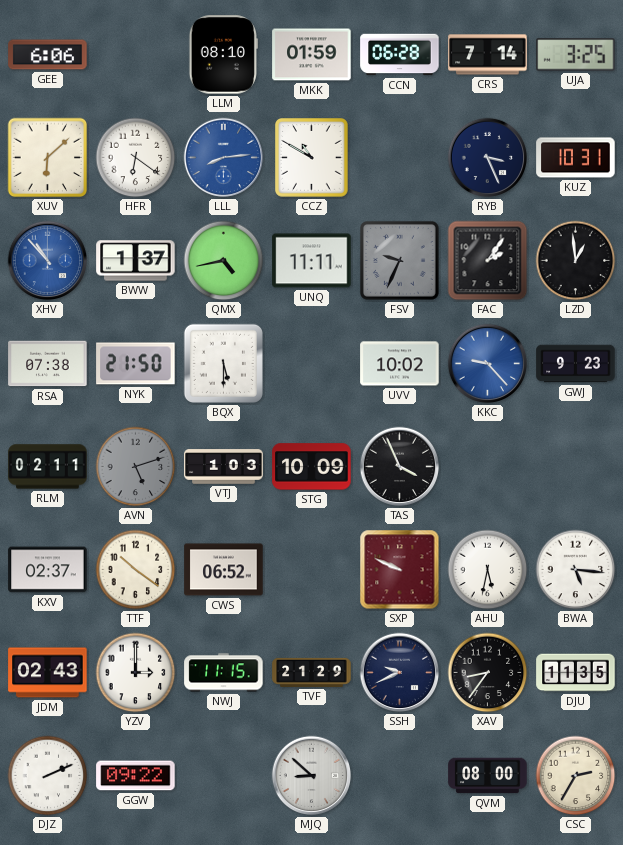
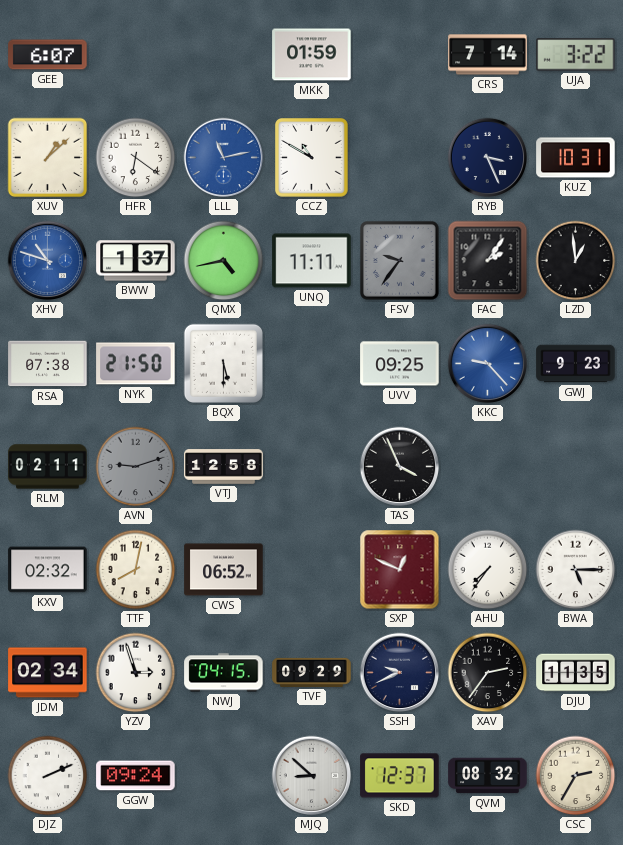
GEE: 6:06 -> 6:07
LLM: 08:10 -> none
CCN: 06:28 -> none
UJA: 3:25 -> 3:22
XUV: 6:08 -> 1:08
LLL: 8:14 -> 11:13
XHV: 10:53 -> 10:48
FSV: 9:34 -> 9:36
UVV: 10:02 -> 09:25
AVN: 5:12 -> 9:12
VTJ: 1:03 -> 12:58
STG: 10:09 -> none
KXV: 02:37 -> 02:32
TTF: 10:21 -> 8:02
SXP: 9:49 -> 12:49
AHU: 5:32 -> 7:36
BWA: 5:16 -> 5:15
JDM: 02:43 -> 02:34
YZV: 3:00 -> 2:57
NWJ: 11:15 -> 04:15
TVF: 21:29 -> 09:29
XAV: 8:36 -> 2:36
GGW: 09:22 -> 09:24
SKD: none -> 12:37
QVM: 08:00 -> 08:32
